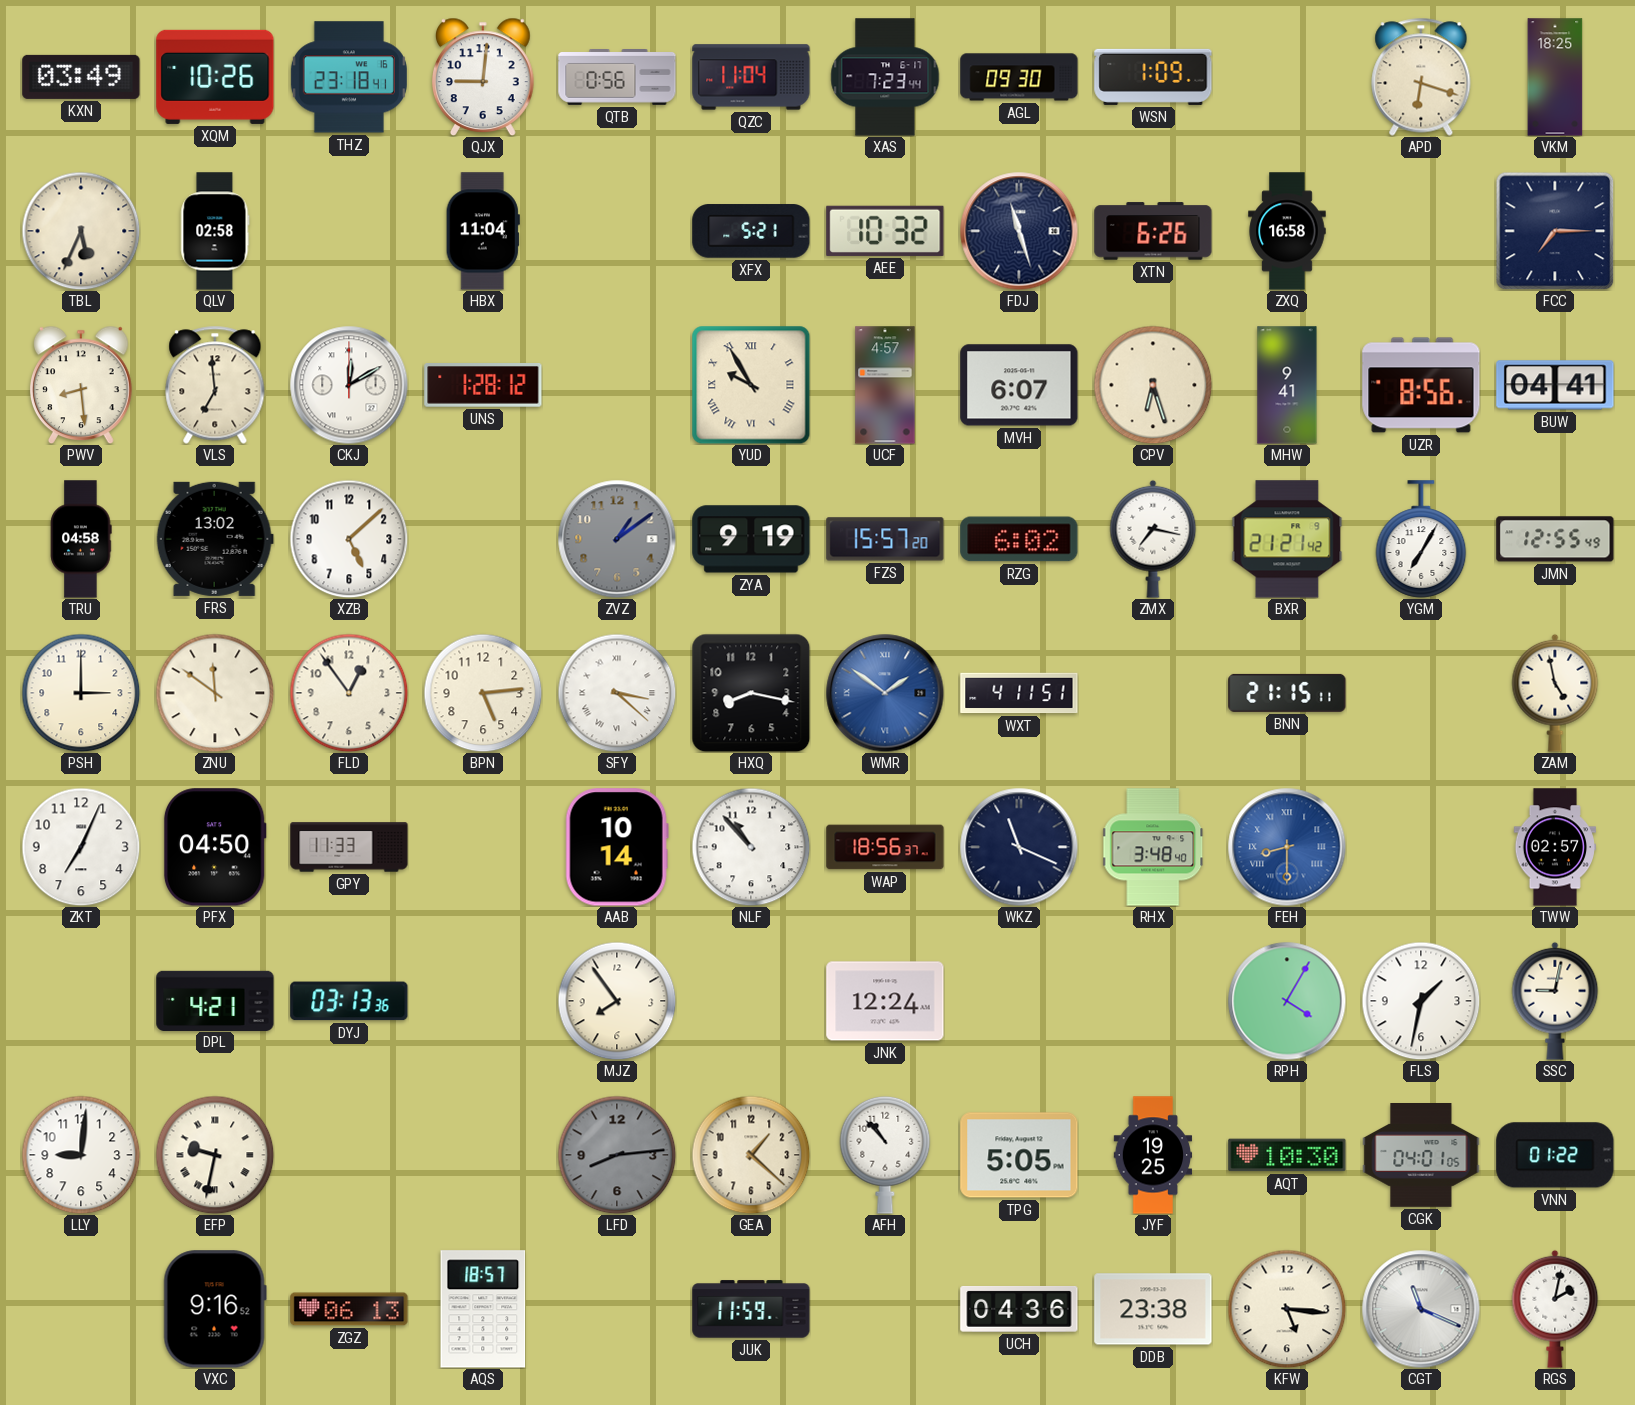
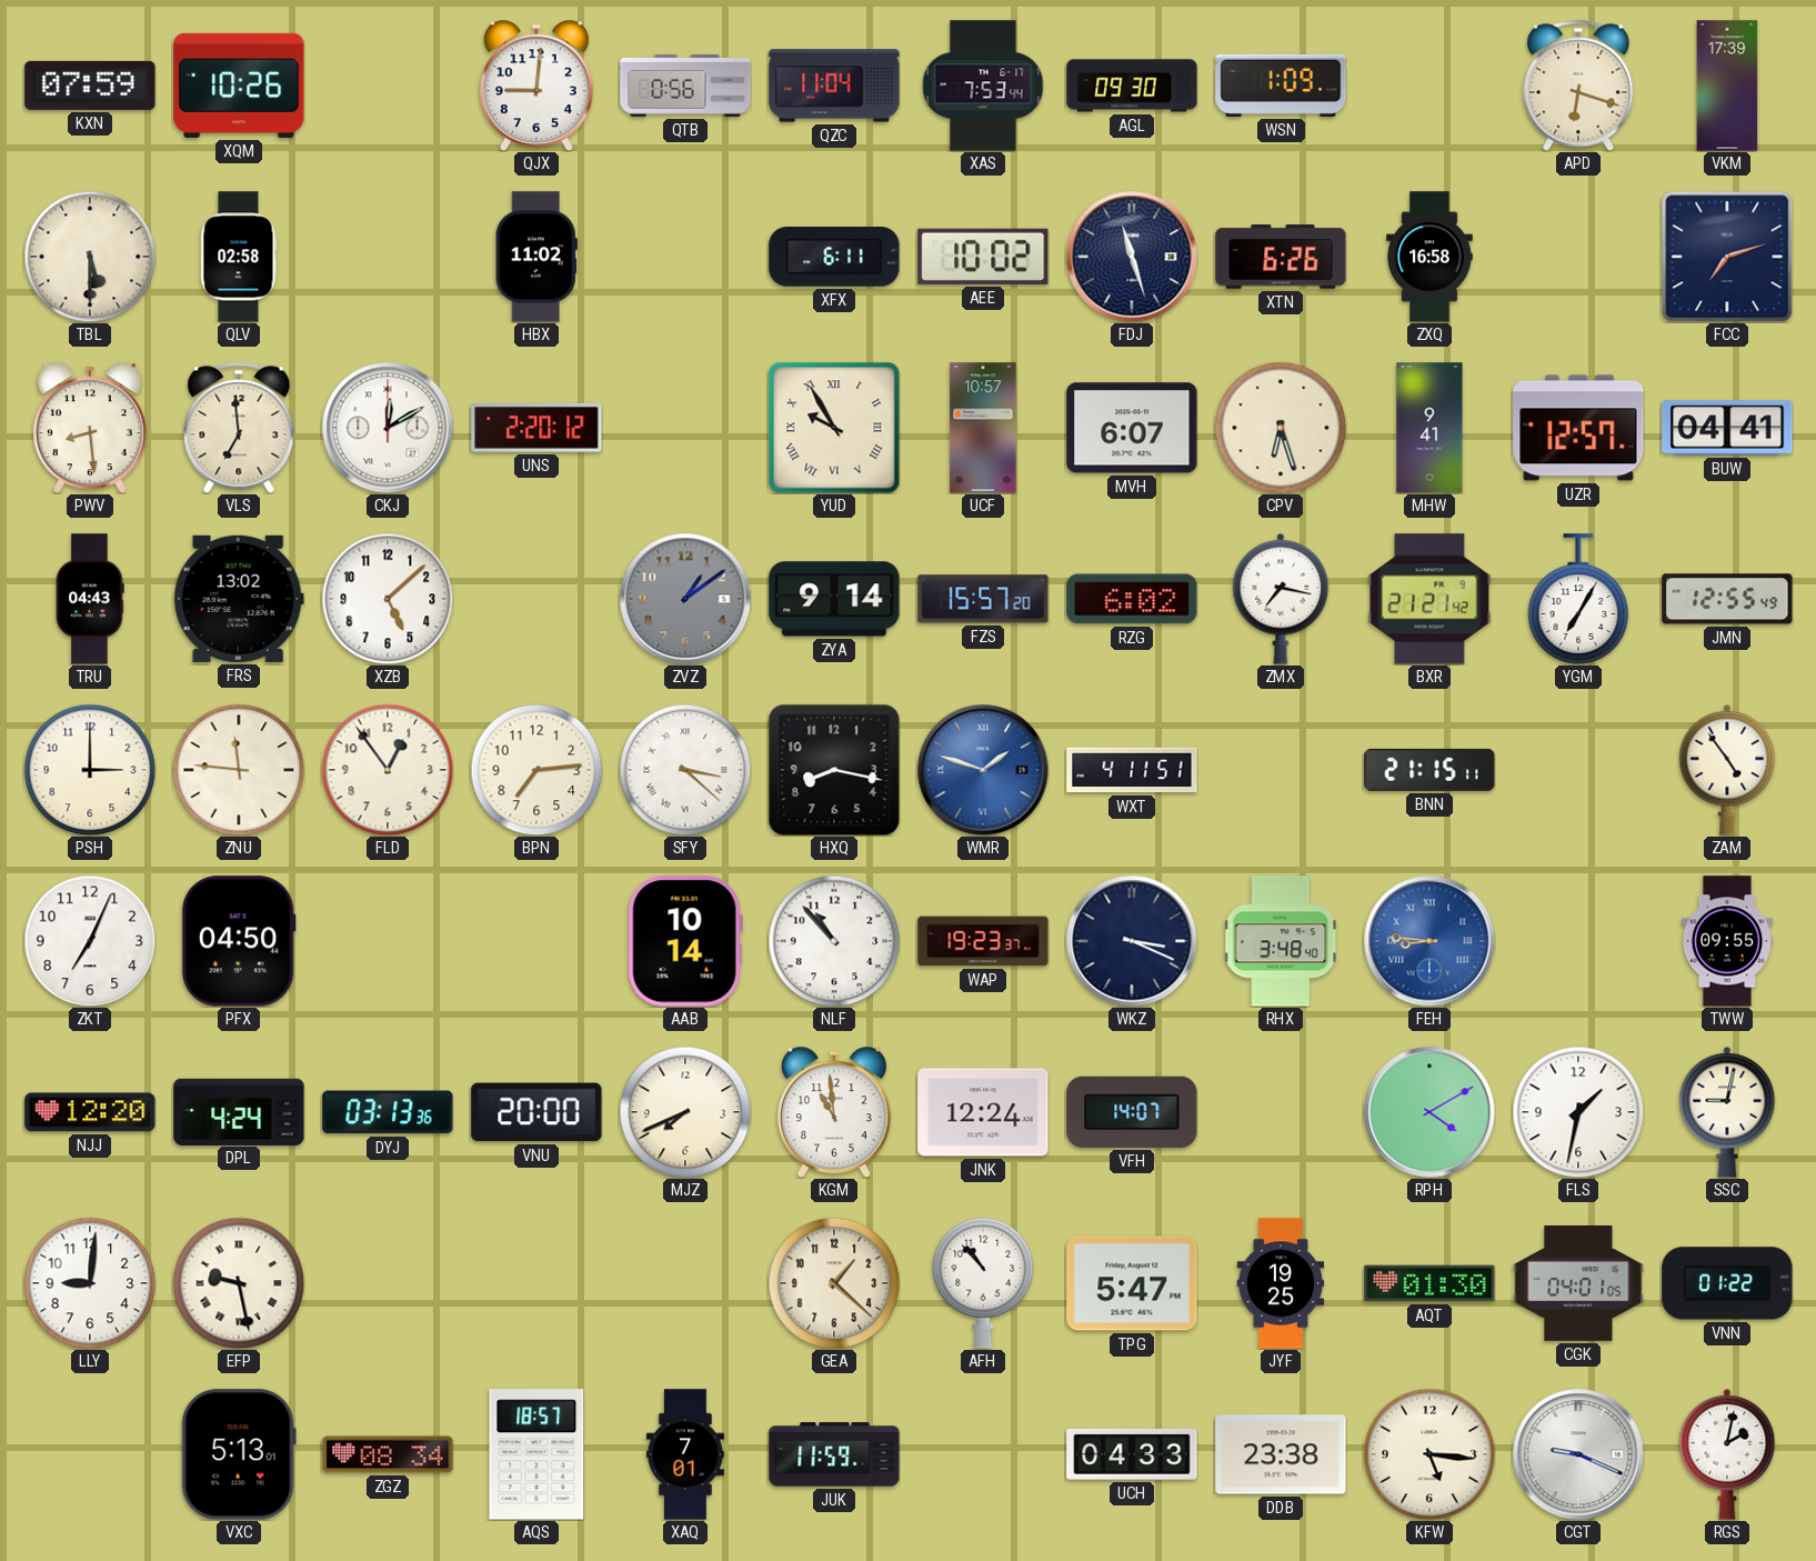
KXN: 03:49 -> 07:59
THZ: 23:18 -> none
XAS: 7:23 -> 7:53
VKM: 18:25 -> 17:39
TBL: 5:34 -> 5:30
HBX: 11:04 -> 11:02
XFX: 5:21 -> 6:11
AEE: 10:32 -> 10:02
FCC: 7:15 -> 7:12
UNS: 1:28 -> 2:20
UCF: 4:57 -> 10:57
UZR: 8:56 -> 12:57
TRU: 04:58 -> 04:43
ZYA: 9:19 -> 9:14
ZNU: 11:51 -> 11:46
BPN: 5:14 -> 7:14
WMR: 1:51 -> 1:48
ZAM: 4:58 -> 4:54
GPY: 11:33 -> none
WAP: 18:56 -> 19:23
WKZ: 11:19 -> 3:19
FEH: 8:30 -> 8:46
TWW: 02:57 -> 09:55
NJJ: none -> 12:20
DPL: 4:21 -> 4:24
VNU: none -> 20:00
MJZ: 7:54 -> 7:41
KGM: none -> 10:59
VFH: none -> 14:07
RPH: 4:05 -> 4:10
EFP: 9:32 -> 9:28
LFD: 8:14 -> none
TPG: 5:05 -> 5:47
AQT: 10:30 -> 01:30
VXC: 9:16 -> 5:13
ZGZ: 06:13 -> 08:34
XAQ: none -> 7:01
UCH: 04:36 -> 04:33
CGT: 11:19 -> 9:19
